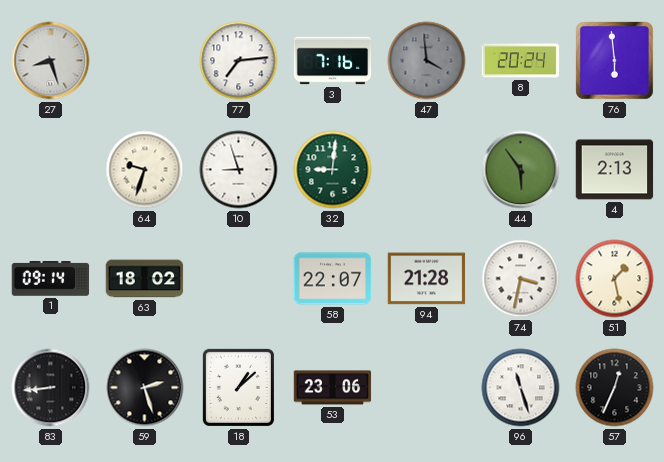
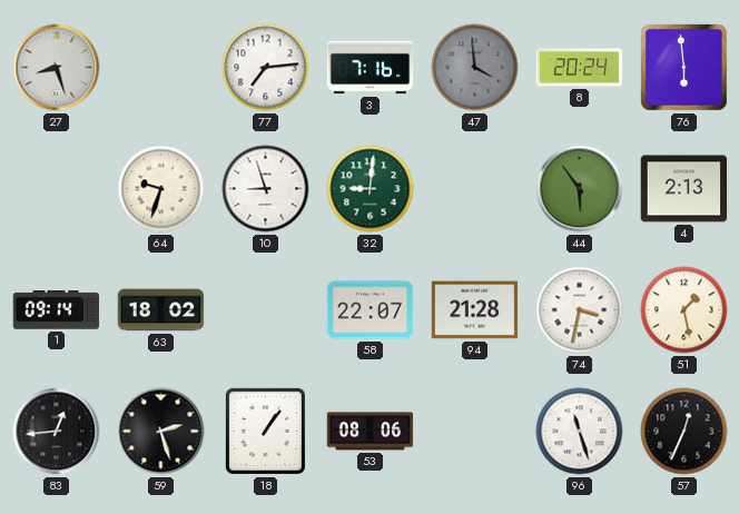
83: 8:44 -> 12:44
18: 1:08 -> 1:06
53: 23:06 -> 08:06
